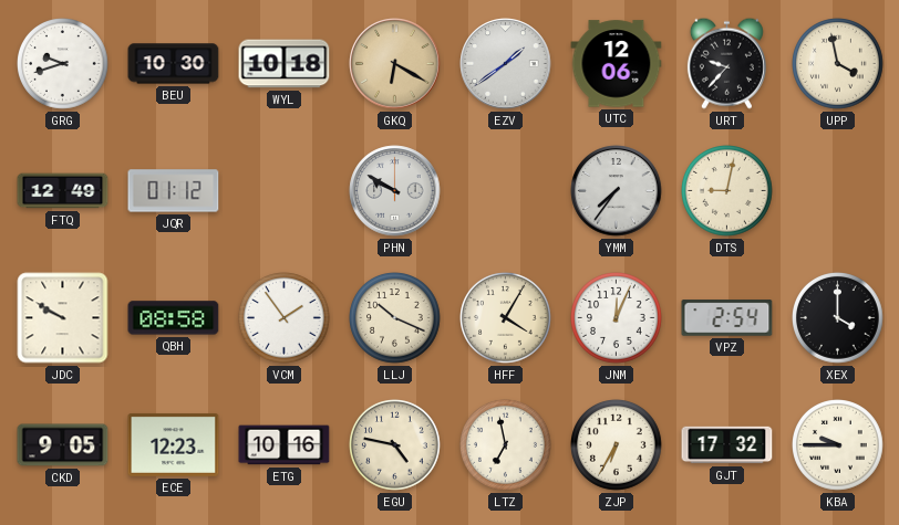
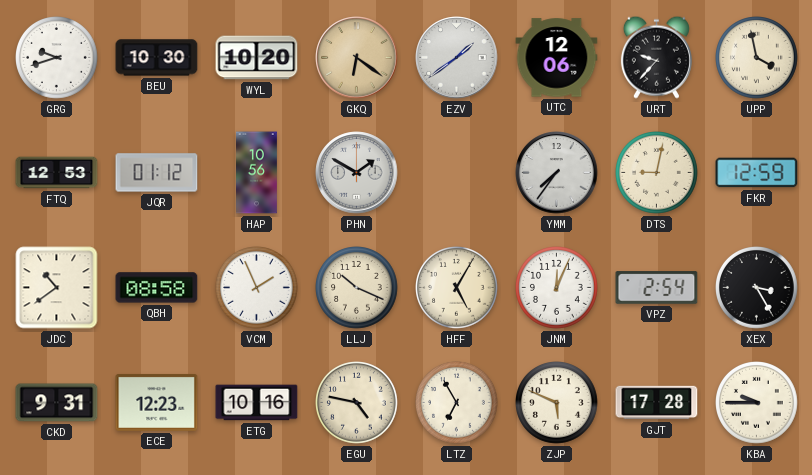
WYL: 10:18 -> 10:20
GKQ: 6:20 -> 6:21
FTQ: 12:49 -> 12:53
HAP: none -> 10:56
PHN: 9:50 -> 1:50
FKR: none -> 12:59
JDC: 9:50 -> 10:39
VCM: 1:54 -> 1:56
HFF: 4:05 -> 5:05
XEX: 4:00 -> 3:25
CKD: 9:05 -> 9:31
LTZ: 6:58 -> 6:55
ZJP: 6:35 -> 5:49
GJT: 17:32 -> 17:28
